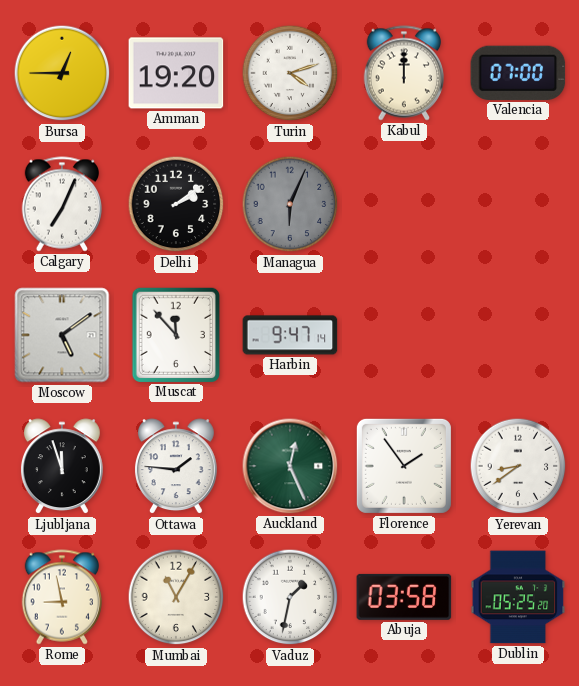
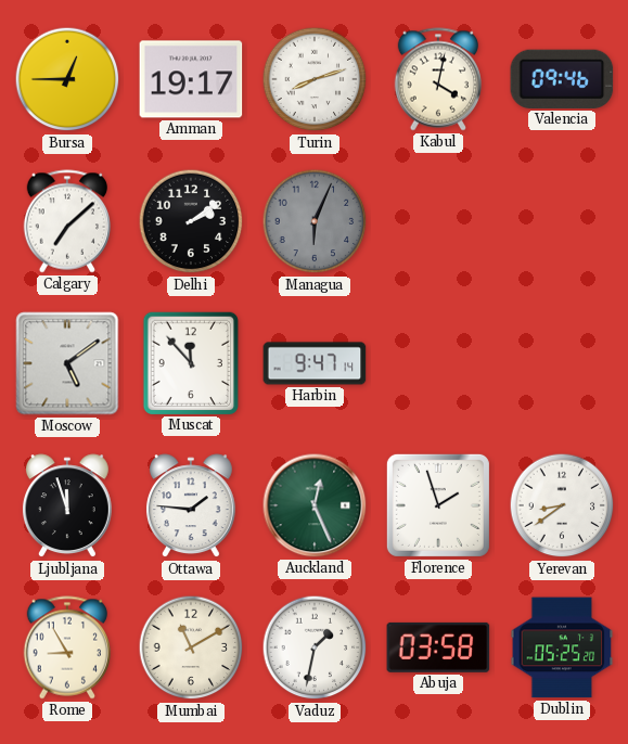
Amman: 19:20 -> 19:17
Turin: 4:12 -> 8:12
Kabul: 12:00 -> 4:02
Valencia: 07:00 -> 09:46
Calgary: 7:04 -> 7:08
Florence: 1:54 -> 1:57
Rome: 8:58 -> 8:55
Mumbai: 11:05 -> 11:10
